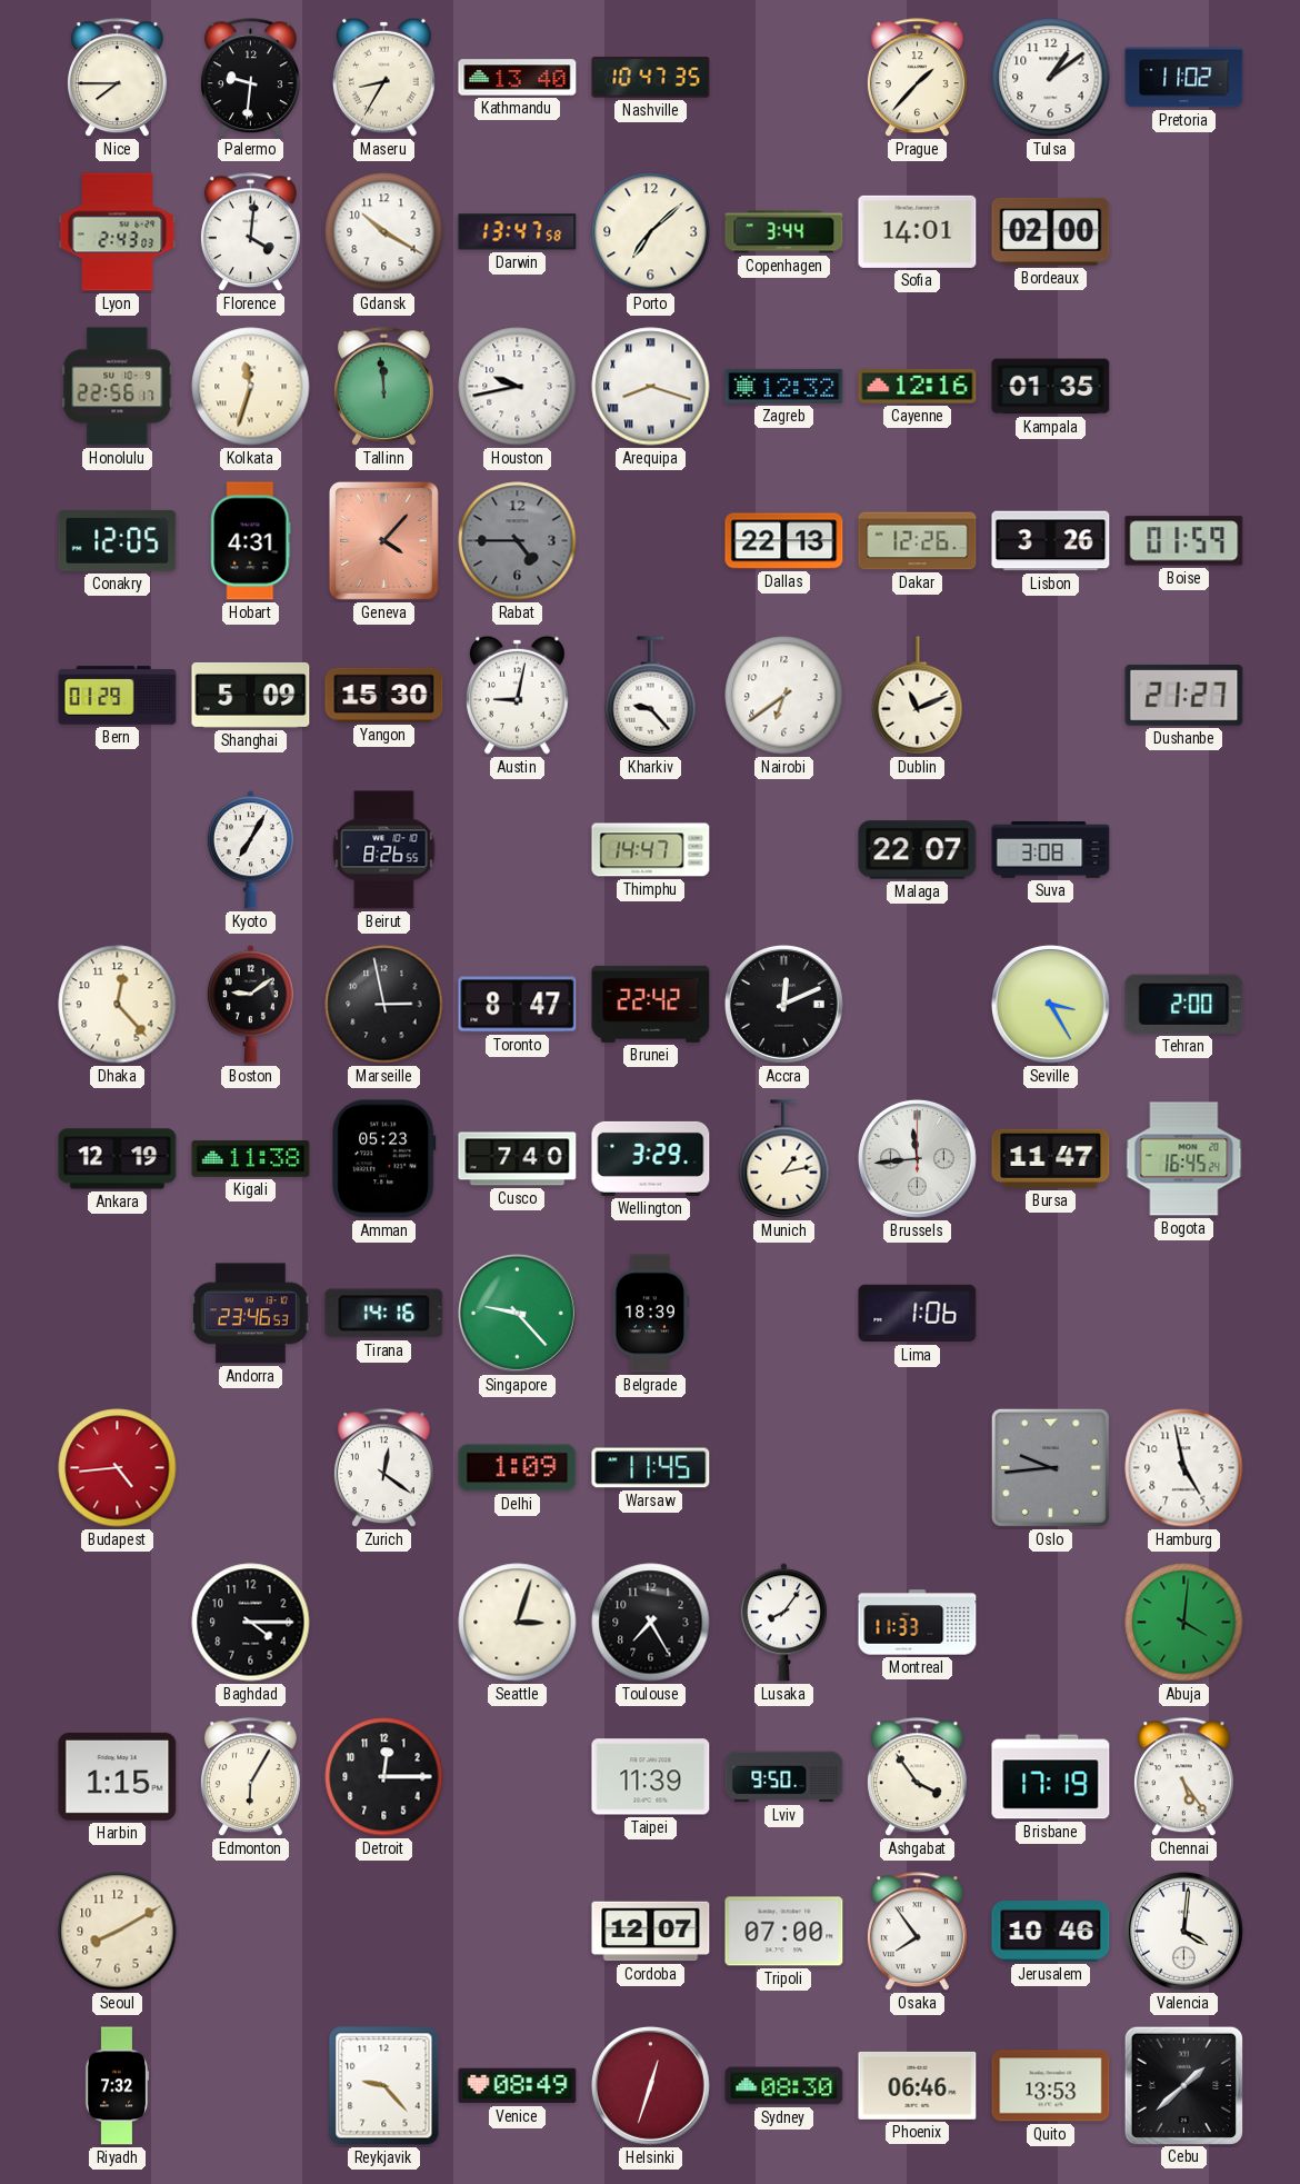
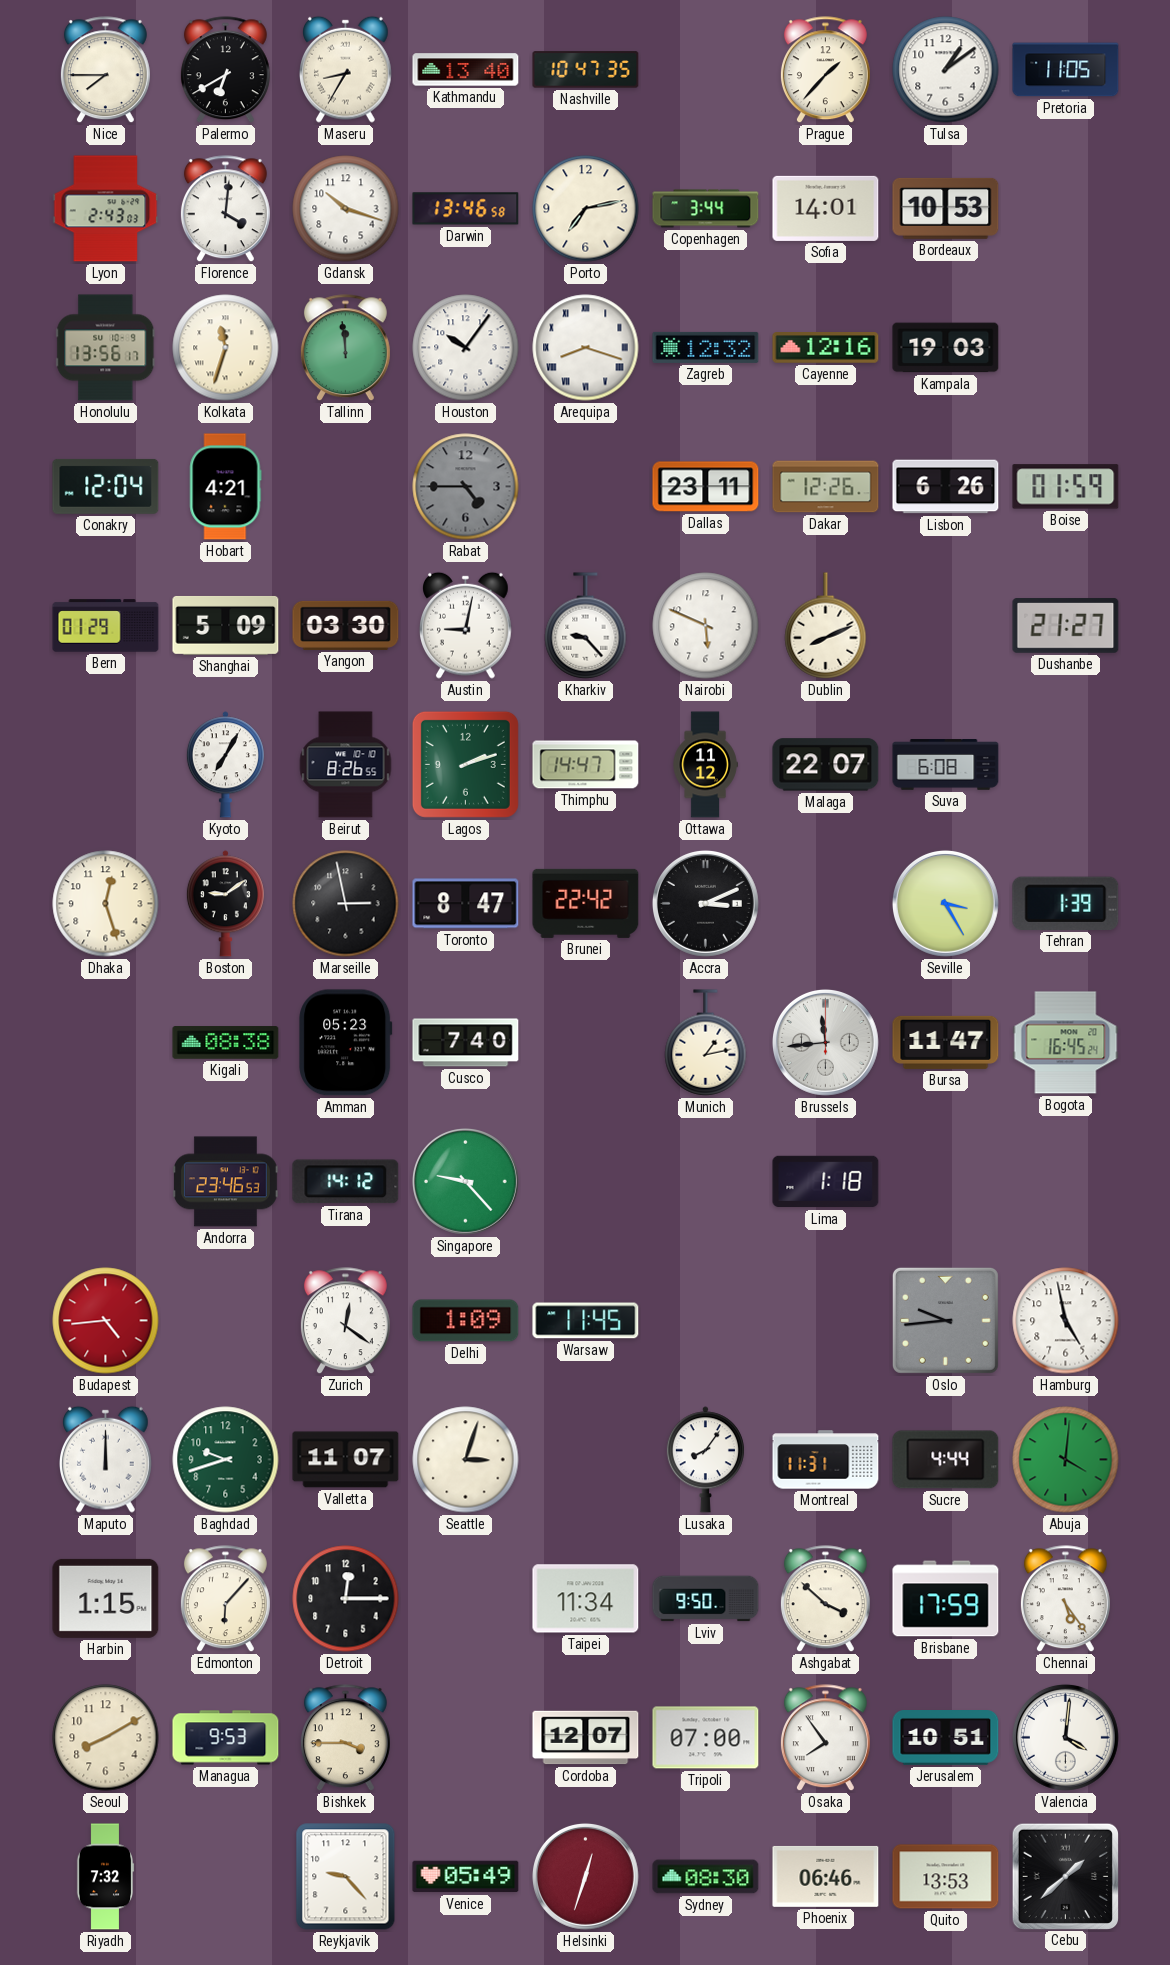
Palermo: 9:31 -> 6:40
Pretoria: 11:02 -> 11:05
Gdansk: 10:20 -> 10:18
Darwin: 13:47 -> 13:46
Porto: 7:08 -> 7:13
Bordeaux: 02:00 -> 10:53
Honolulu: 22:56 -> 13:56
Houston: 9:43 -> 10:06
Kampala: 01:35 -> 19:03
Conakry: 12:05 -> 12:04
Hobart: 4:31 -> 4:21
Geneva: 4:07 -> none
Dallas: 22:13 -> 23:11
Lisbon: 3:26 -> 6:26
Yangon: 15:30 -> 03:30
Nairobi: 6:39 -> 5:49
Dublin: 11:11 -> 8:11
Lagos: none -> 2:12
Ottawa: none -> 11:12
Suva: 3:08 -> 6:08
Dhaka: 12:23 -> 12:27
Accra: 12:11 -> 3:11
Tehran: 2:00 -> 1:39
Ankara: 12:19 -> none
Kigali: 11:38 -> 08:38
Wellington: 3:29 -> none
Tirana: 14:16 -> 14:12
Belgrade: 18:39 -> none
Lima: 1:06 -> 1:18
Maputo: none -> 12:00
Baghdad: 4:15 -> 9:42
Baghdad dial: black -> green
Valletta: none -> 11:07
Toulouse: 7:25 -> none
Montreal: 11:33 -> 11:31
Sucre: none -> 4:44
Edmonton: 6:05 -> 6:07
Taipei: 11:39 -> 11:34
Ashgabat: 3:54 -> 3:52
Brisbane: 17:19 -> 17:59
Managua: none -> 9:53
Bishkek: none -> 3:45
Jerusalem: 10:46 -> 10:51
Venice: 08:49 -> 05:49
